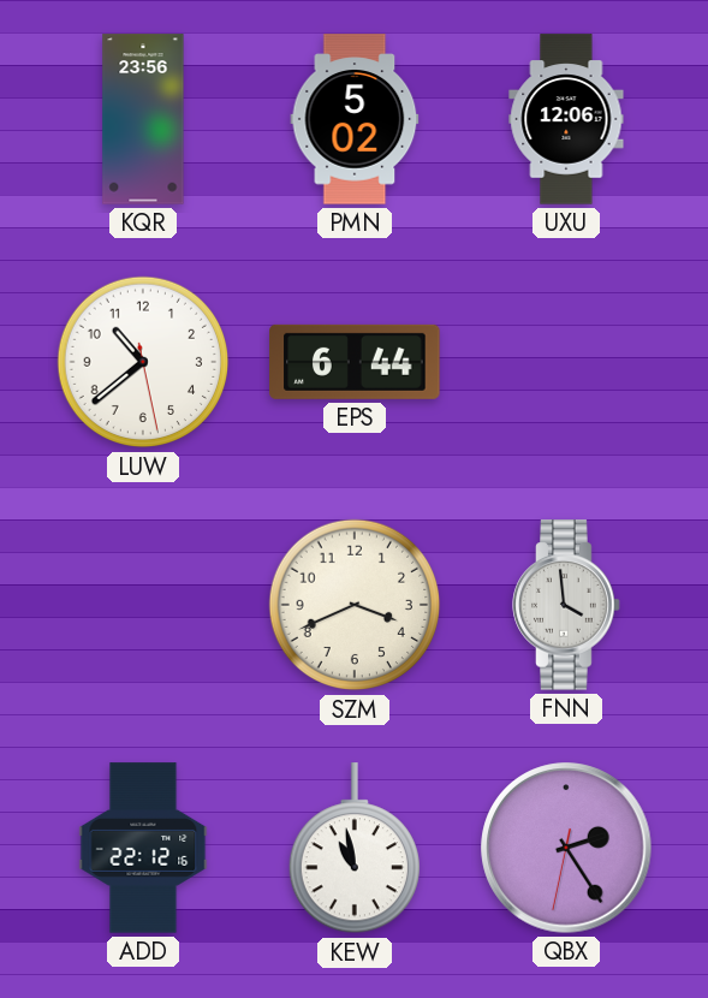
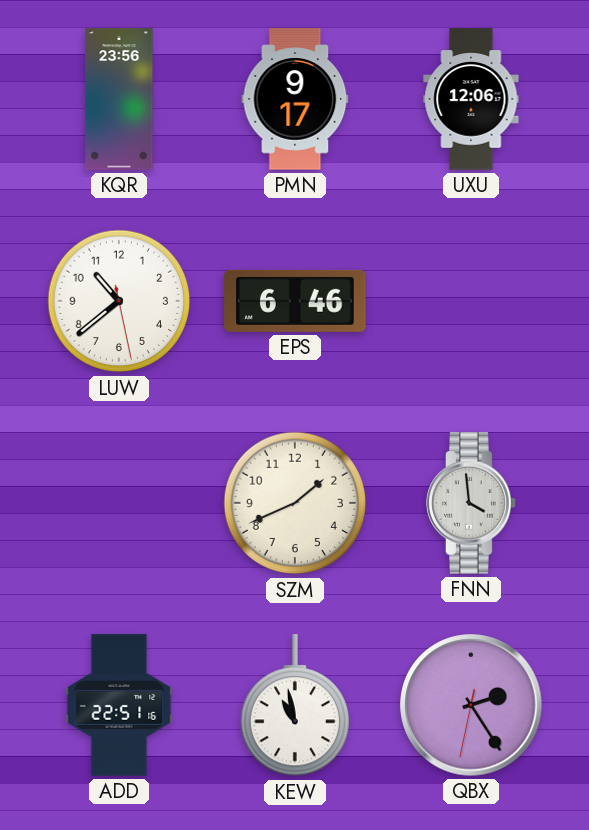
PMN: 5:02 -> 9:17
EPS: 6:44 -> 6:46
SZM: 3:41 -> 1:41
ADD: 22:12 -> 22:51
